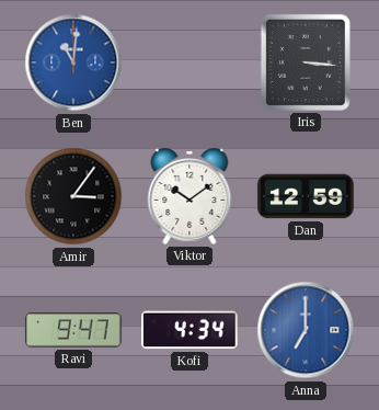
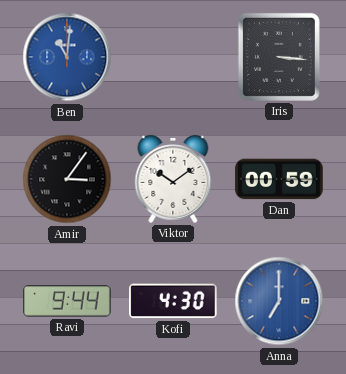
Dan: 12:59 -> 00:59
Ravi: 9:47 -> 9:44
Kofi: 4:34 -> 4:30
